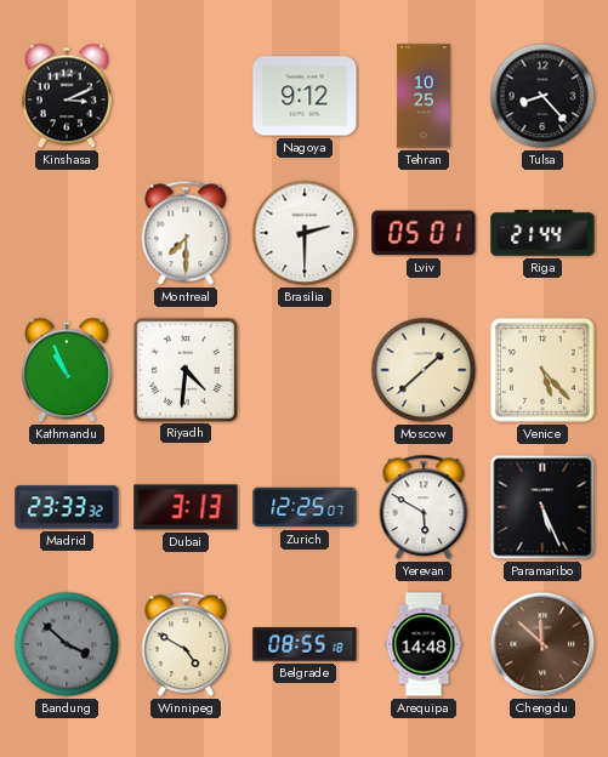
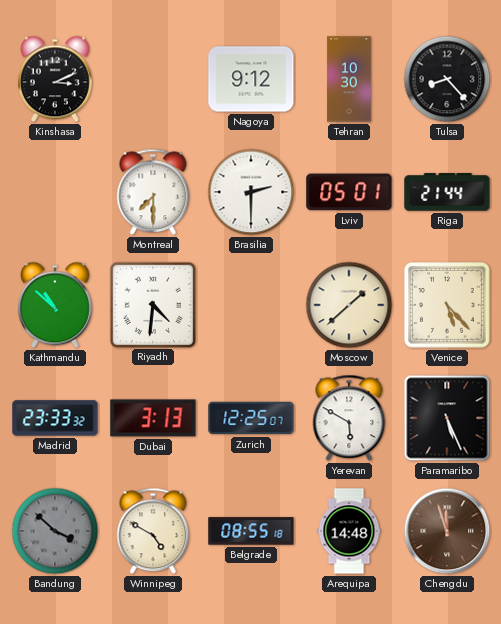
Tehran: 10:25 -> 10:30
Kathmandu: 10:56 -> 10:52
Chengdu: 11:52 -> 11:57
